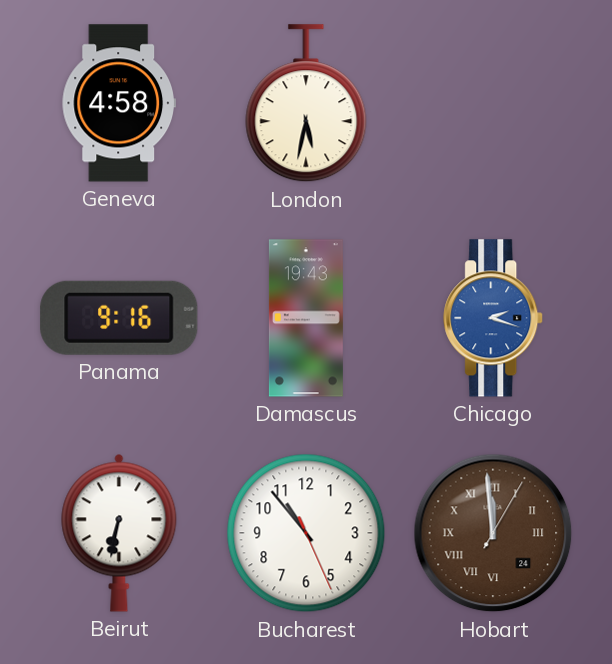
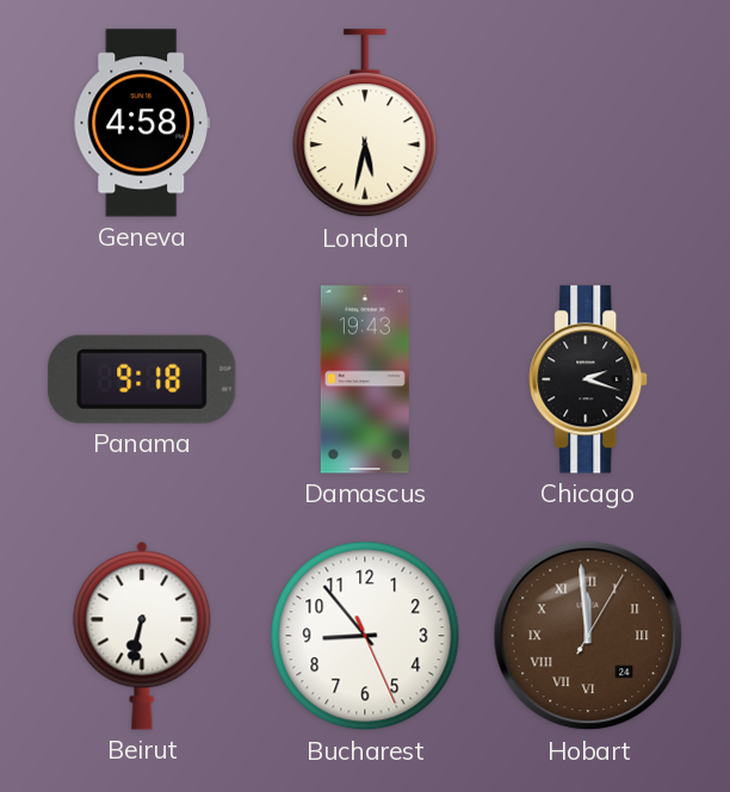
Panama: 9:16 -> 9:18
Chicago dial: blue -> black
Bucharest: 10:53 -> 8:53
